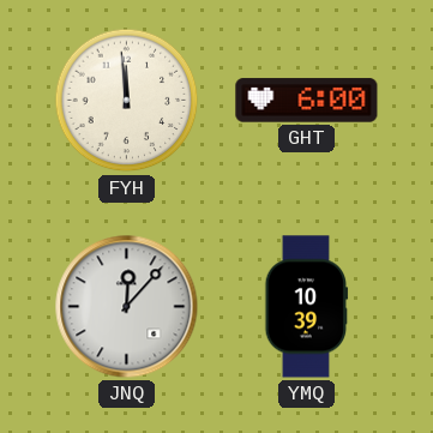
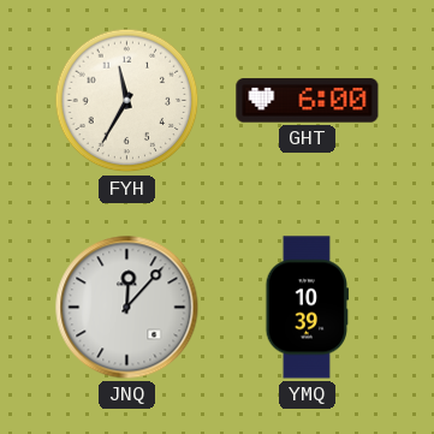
FYH: 11:59 -> 11:35
